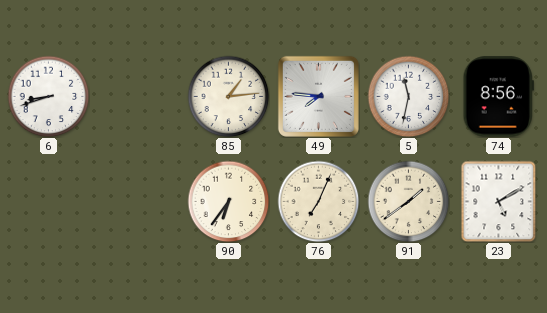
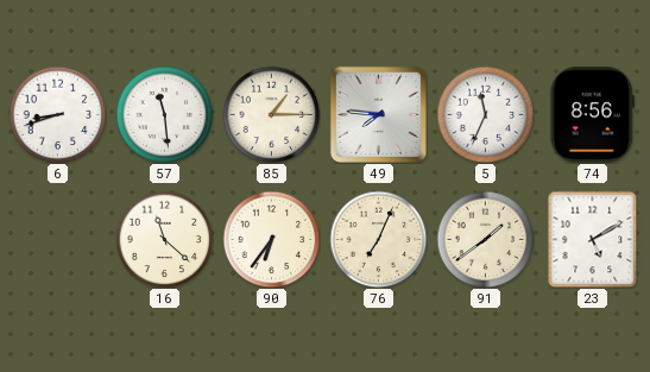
57: none -> 11:29
85: 1:14 -> 1:15
5: 11:32 -> 11:34
16: none -> 11:22
